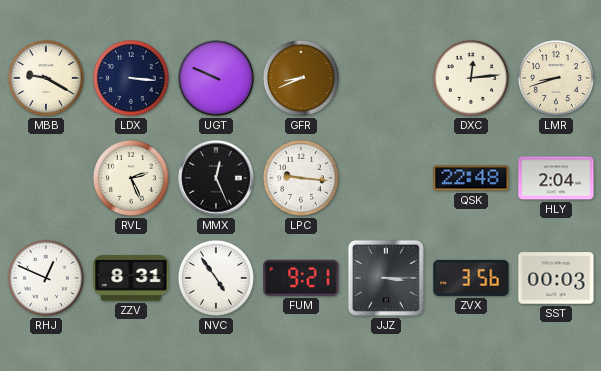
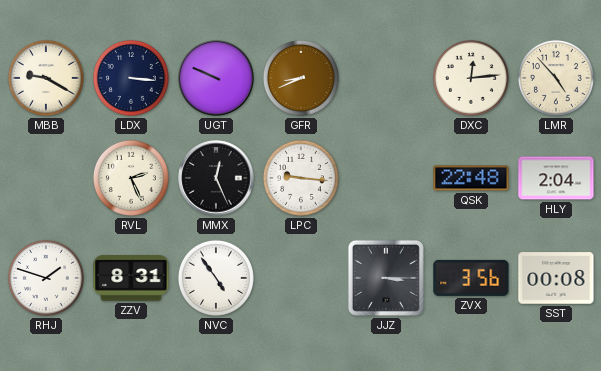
LMR: 8:42 -> 4:53
RHJ: 12:49 -> 1:48
FUM: 9:21 -> none
SST: 00:03 -> 00:08
